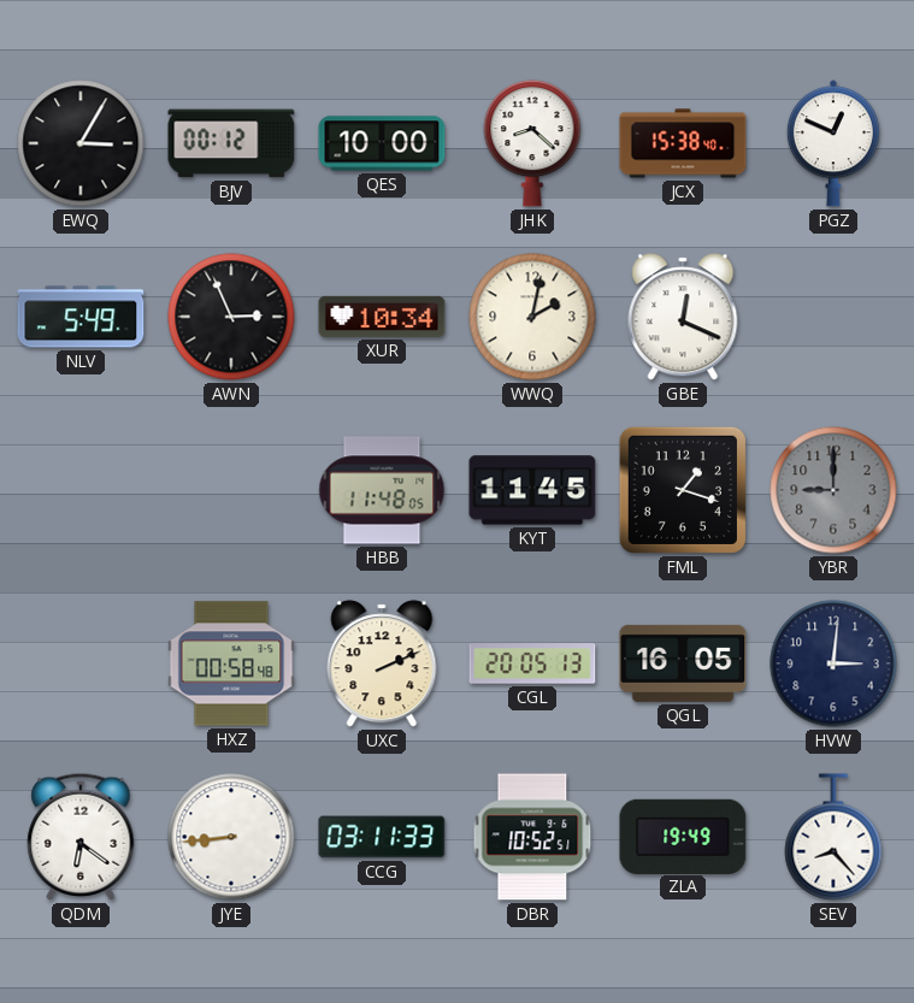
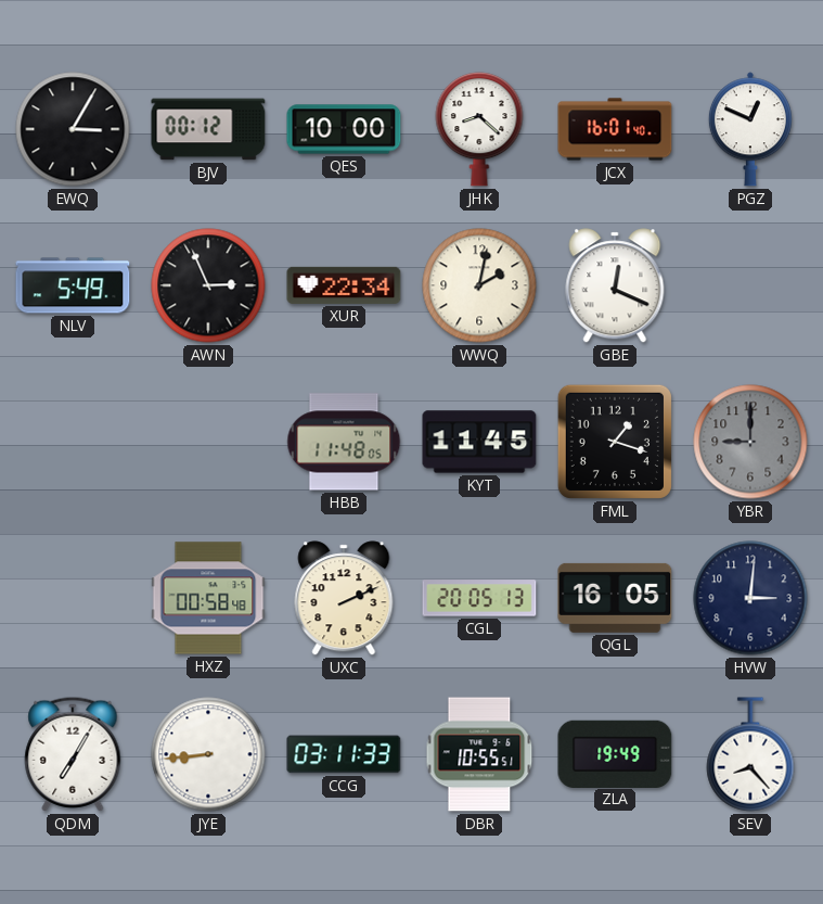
JCX: 15:38 -> 16:01
XUR: 10:34 -> 22:34
QDM: 6:21 -> 7:05
DBR: 10:52 -> 10:55
